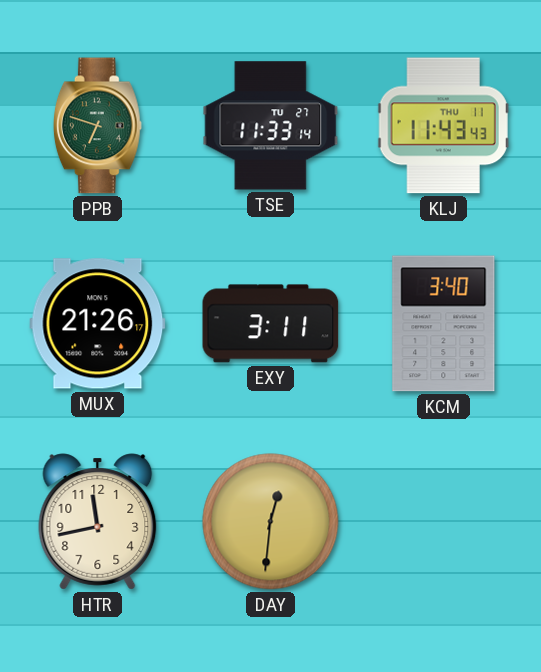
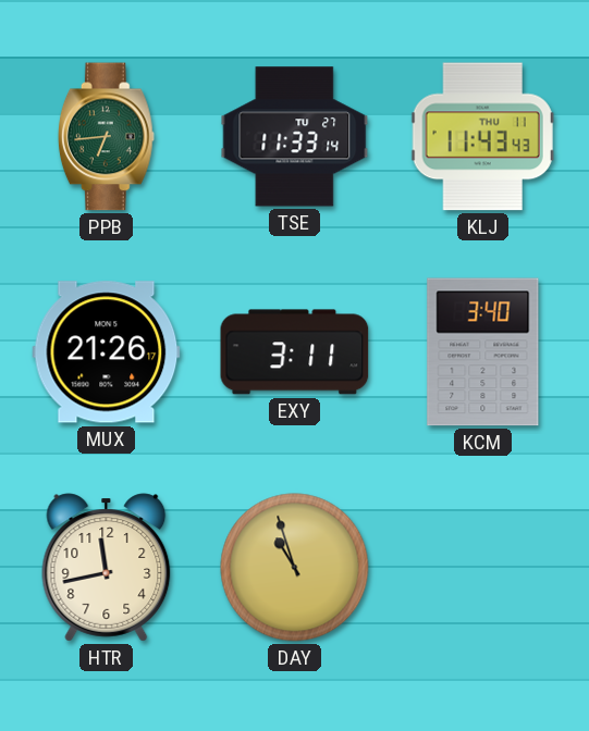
PPB: 6:48 -> 6:44
DAY: 12:31 -> 10:57
